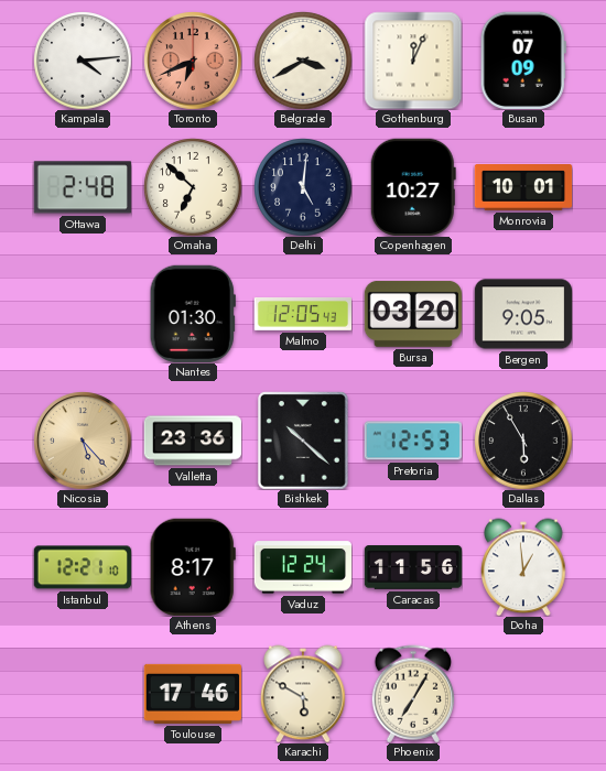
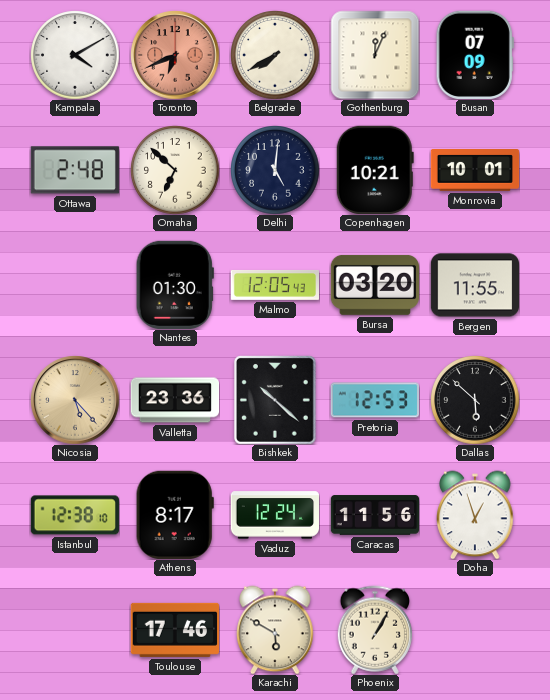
Kampala: 4:14 -> 4:10
Belgrade: 3:40 -> 7:40
Copenhagen: 10:27 -> 10:21
Bergen: 9:05 -> 11:55
Dallas: 5:55 -> 5:52
Istanbul: 12:21 -> 12:38
Doha: 12:59 -> 12:57
Phoenix: 7:05 -> 1:05
